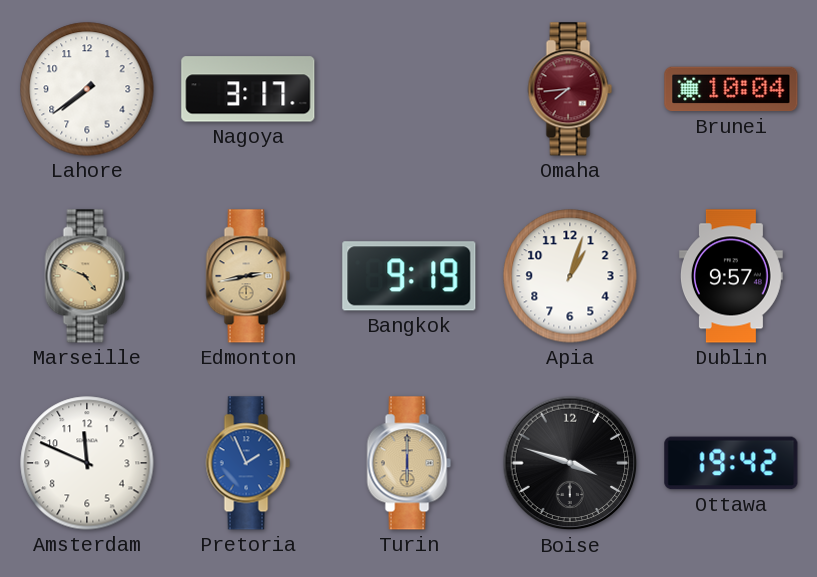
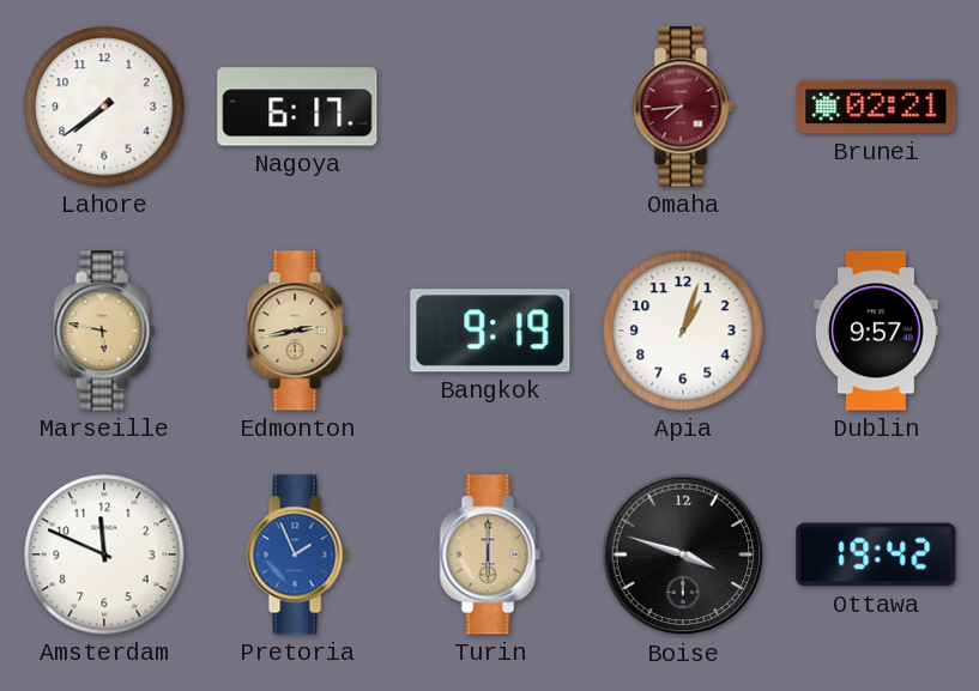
Nagoya: 3:17 -> 6:17
Brunei: 10:04 -> 02:21
Marseille: 4:49 -> 5:47
